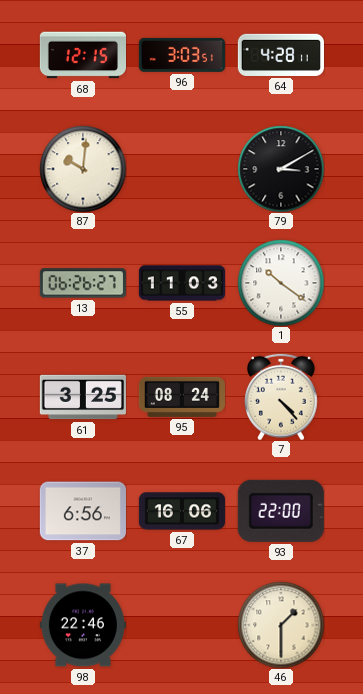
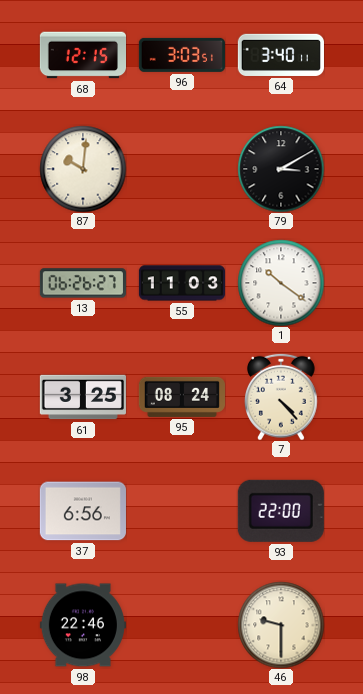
64: 4:28 -> 3:40
67: 16:06 -> none
46: 1:30 -> 9:30
